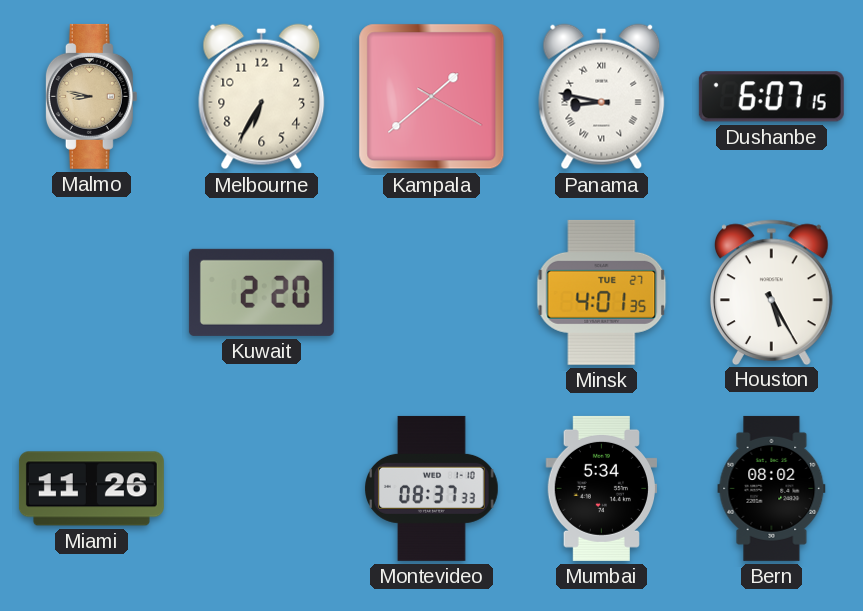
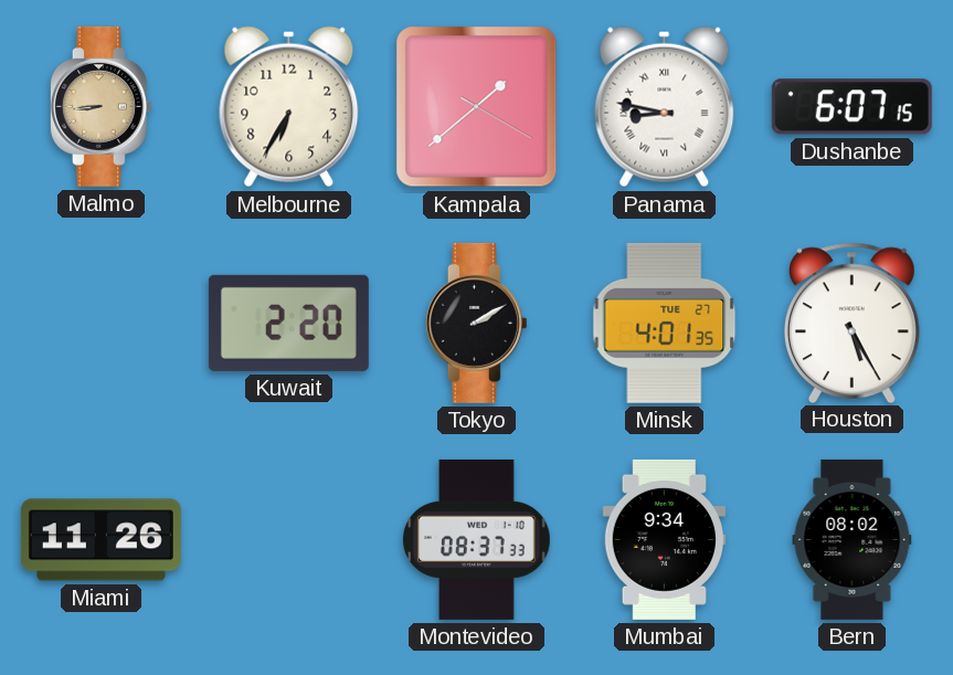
Malmo: 8:47 -> 8:44
Tokyo: none -> 2:10
Mumbai: 5:34 -> 9:34
